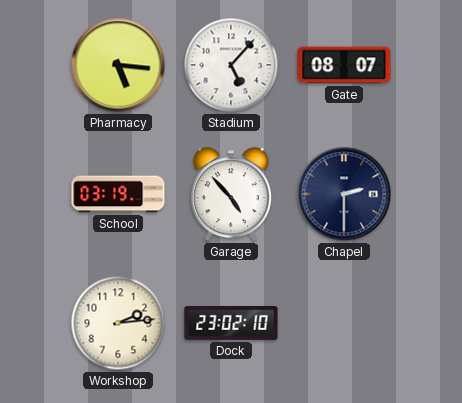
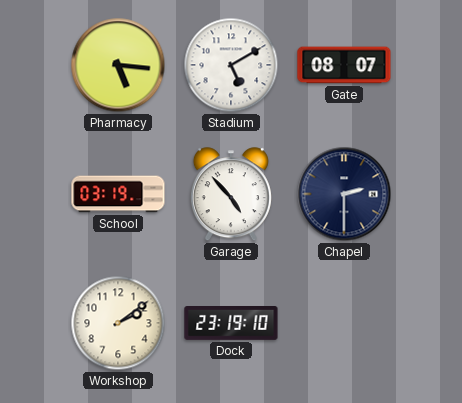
Stadium: 5:07 -> 5:10
Workshop: 2:14 -> 2:09
Dock: 23:02 -> 23:19
